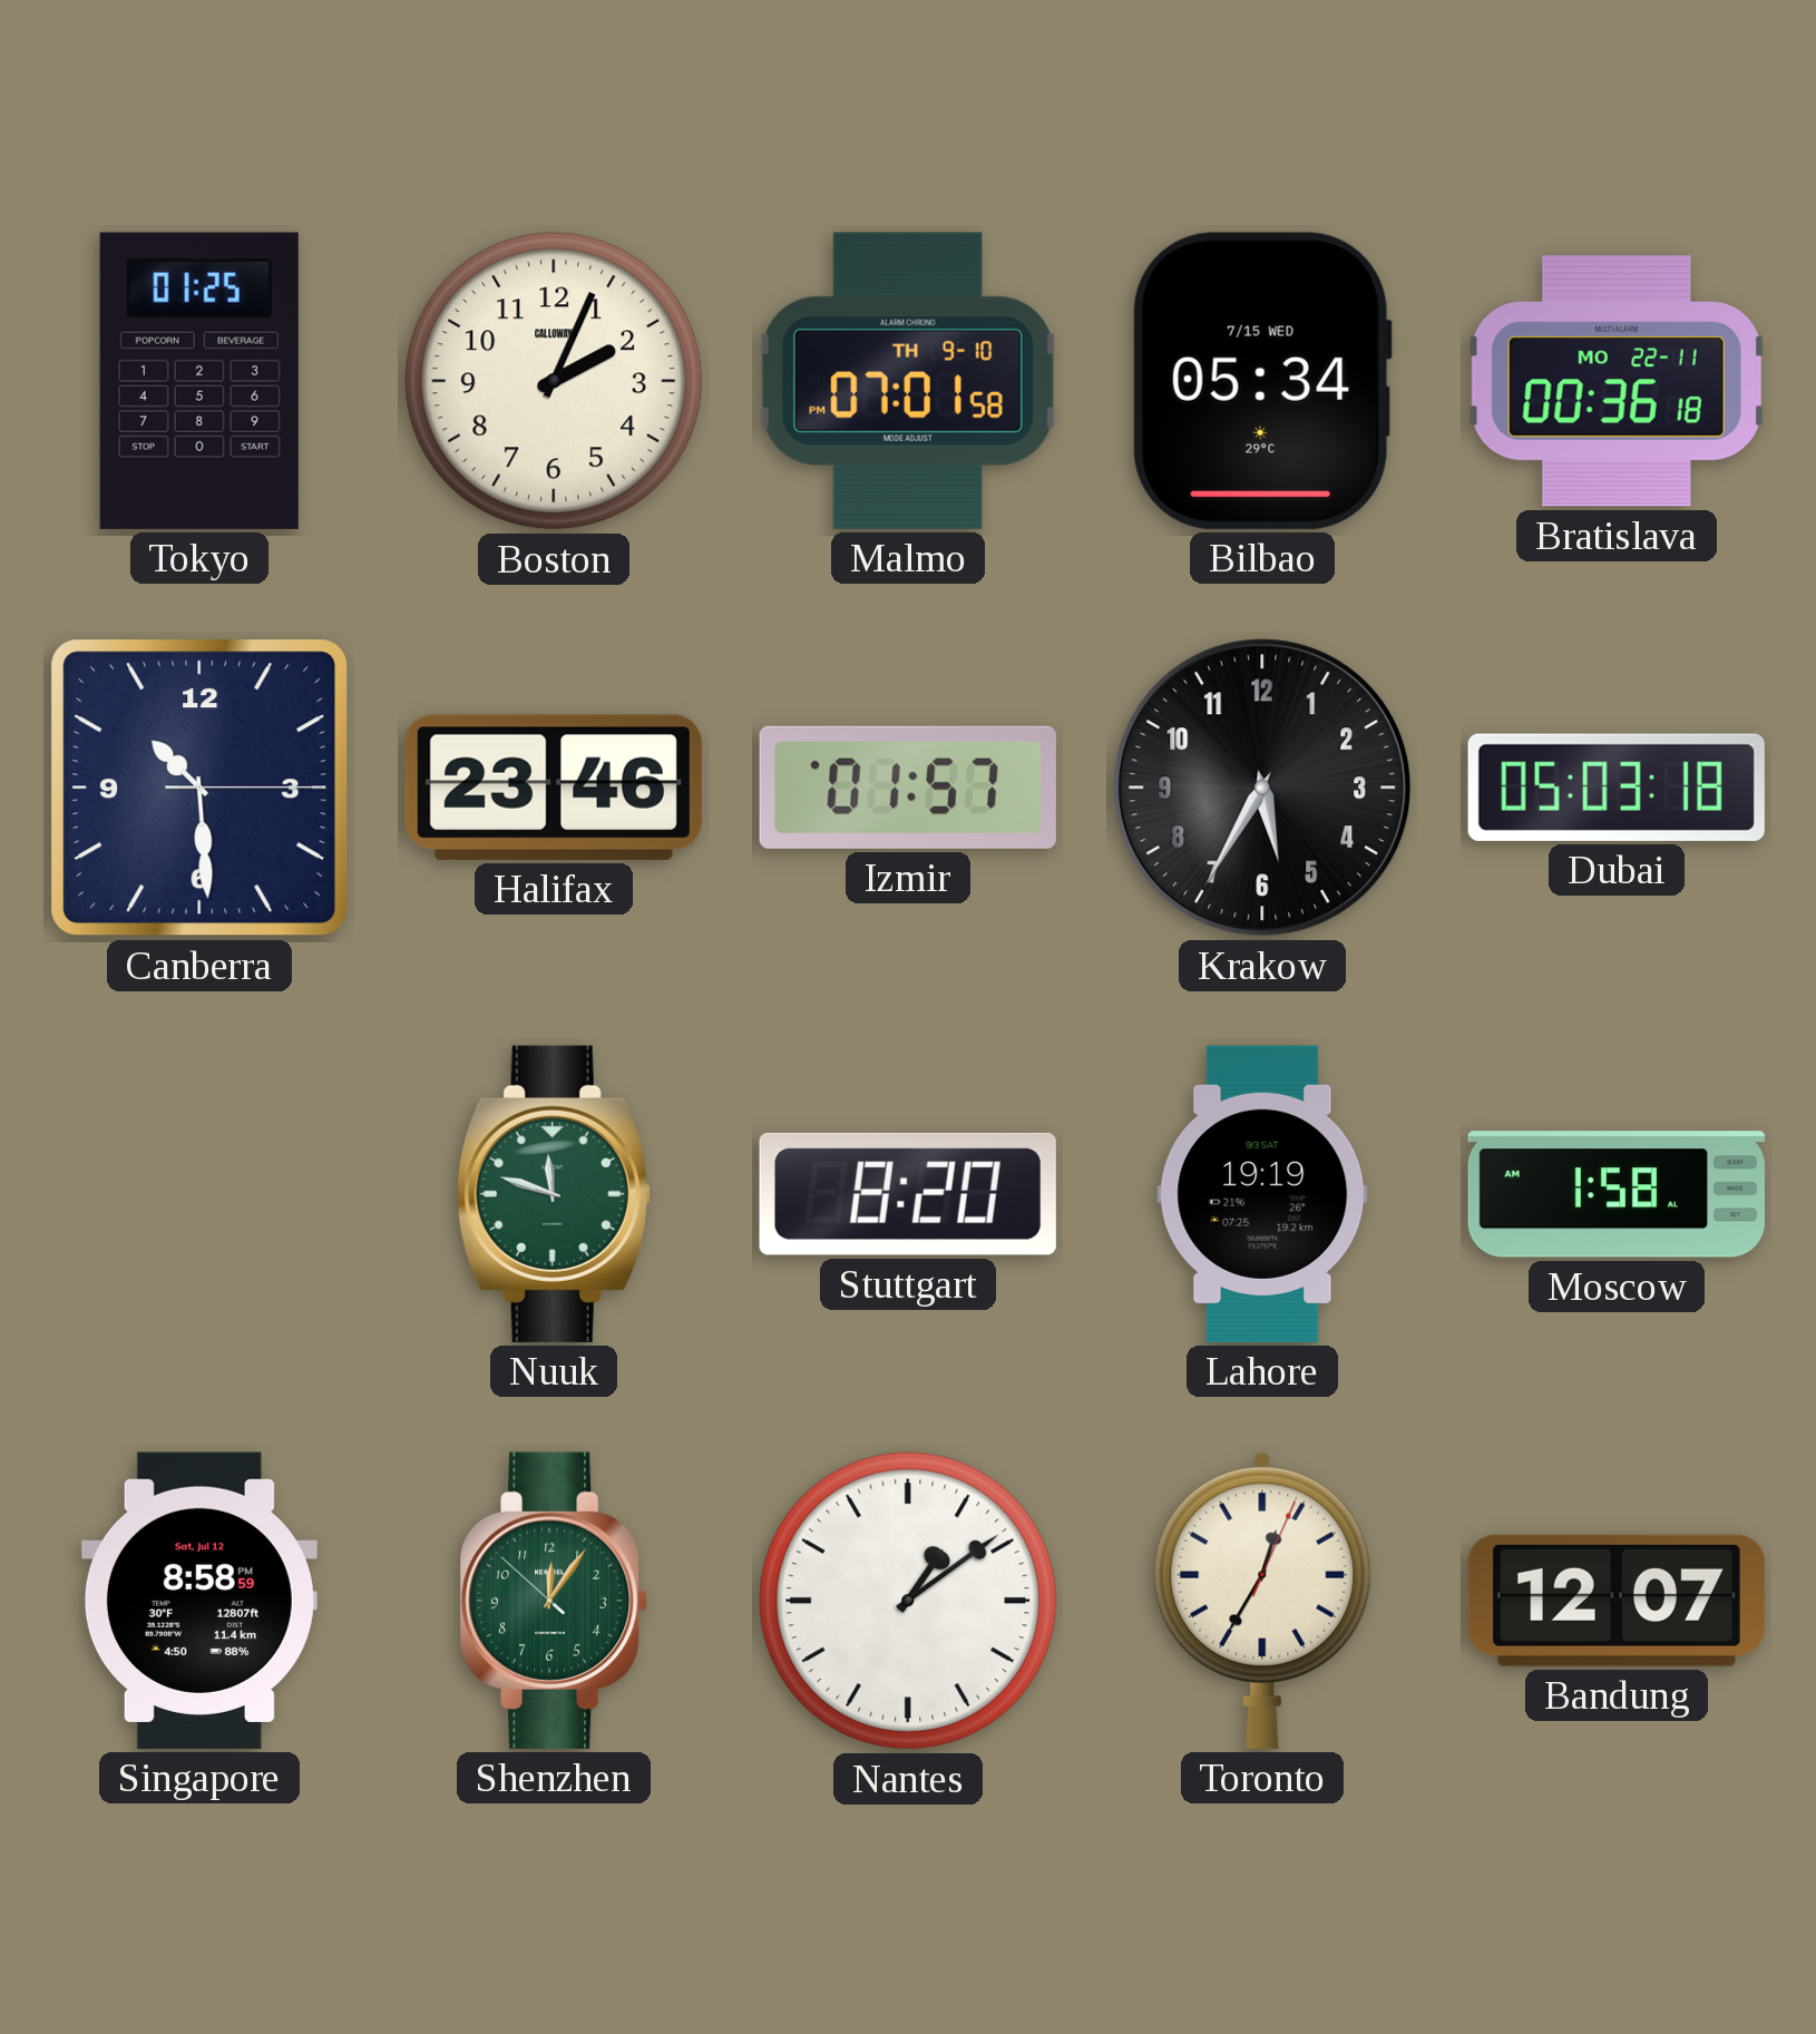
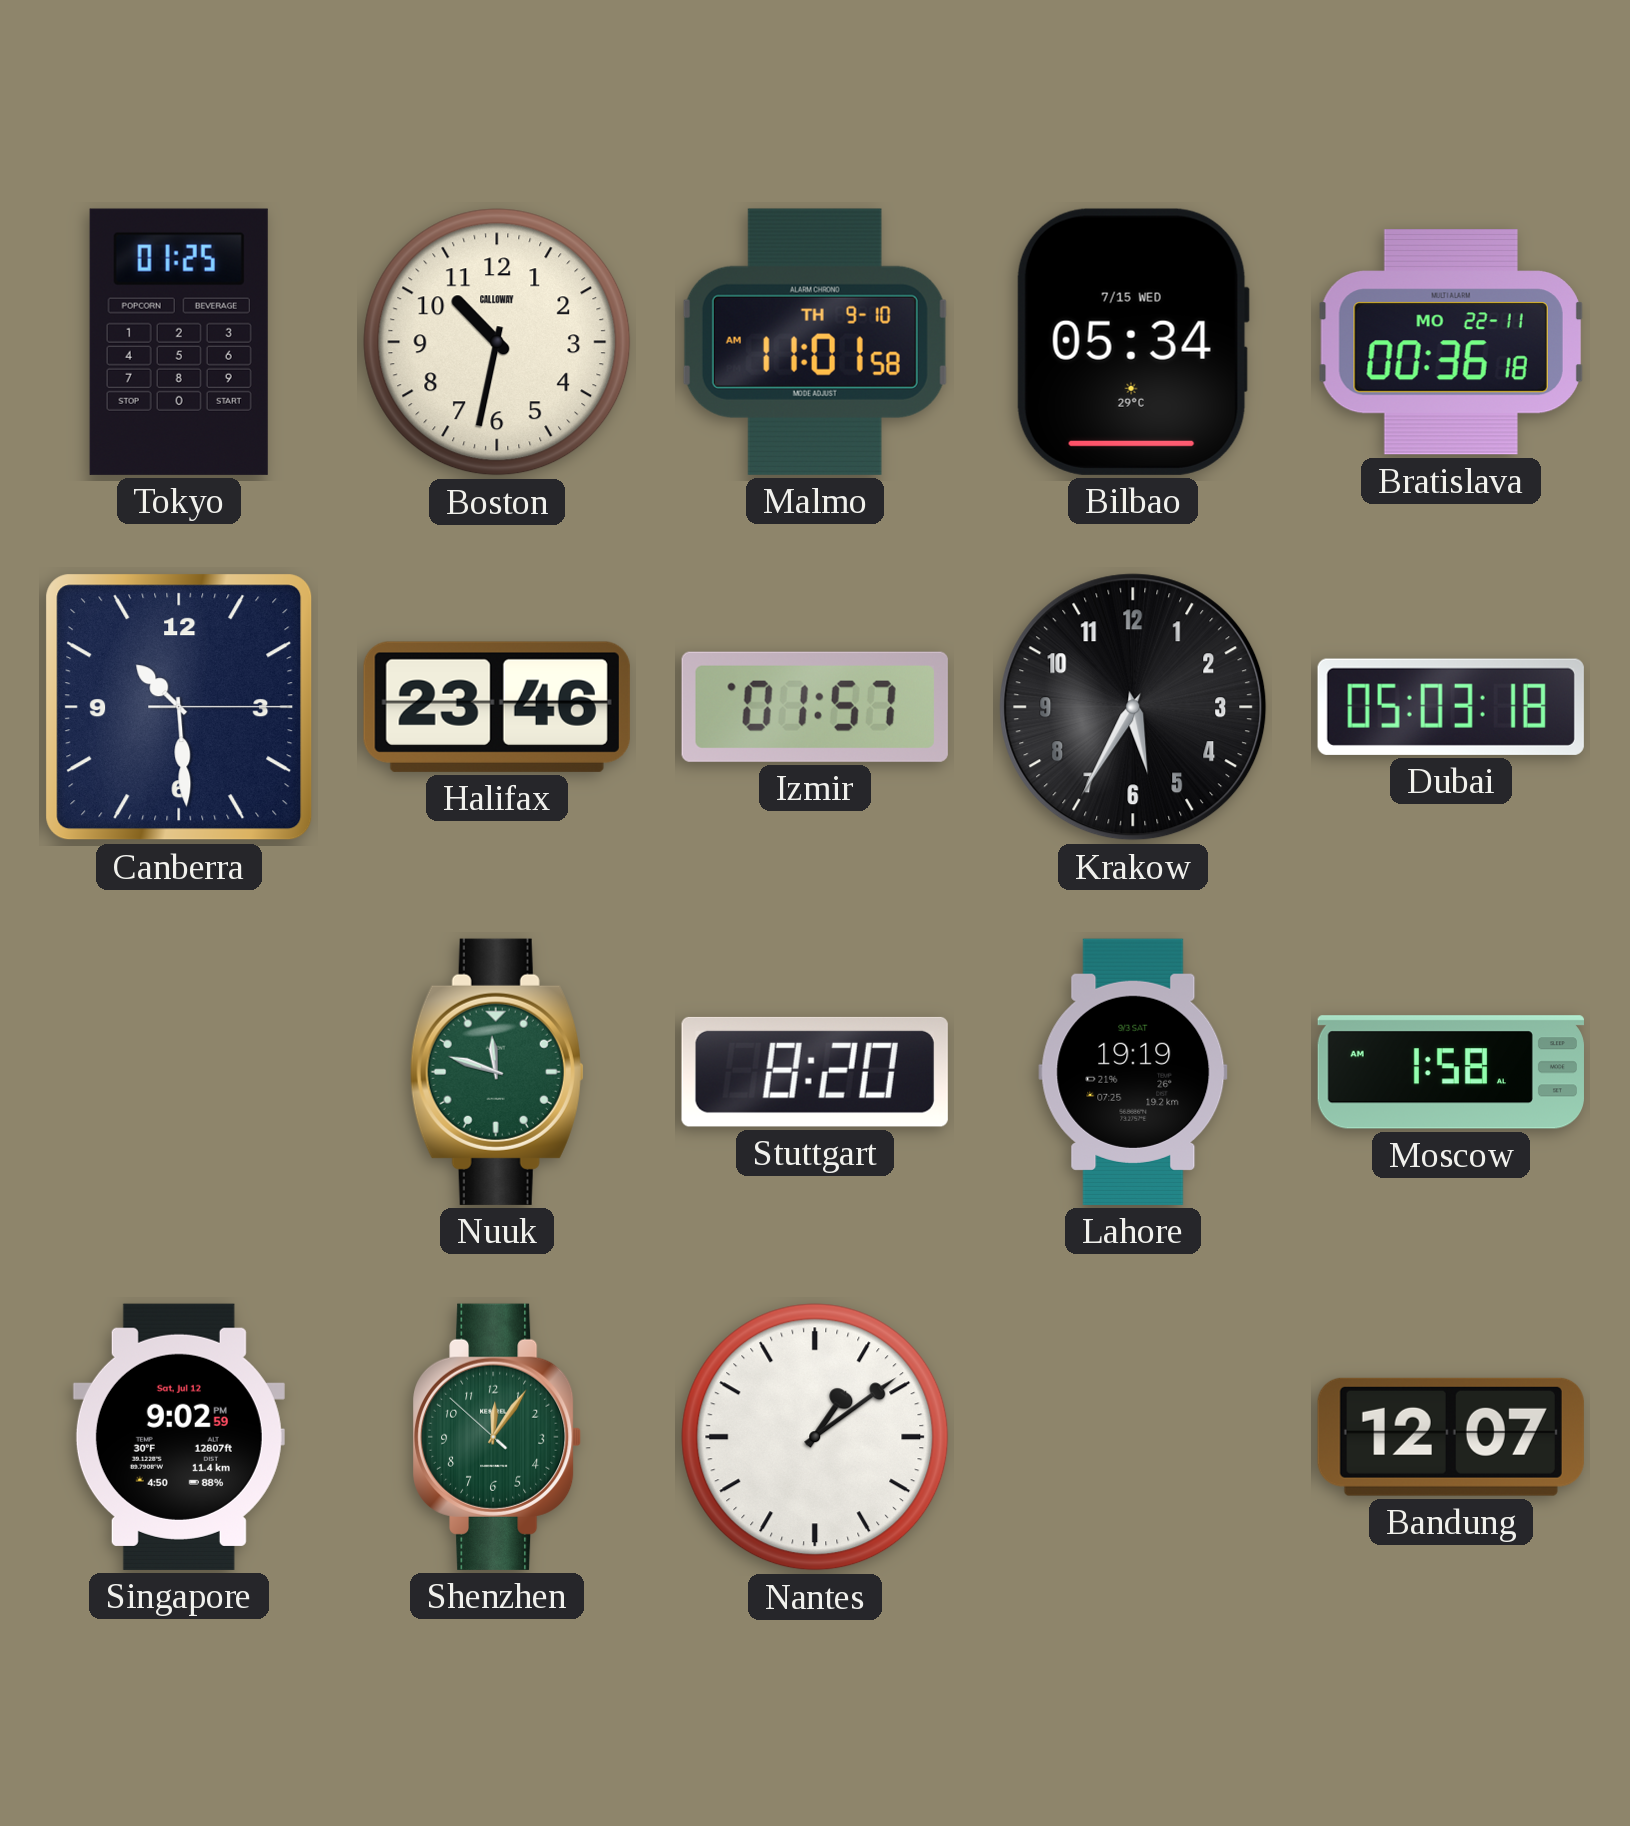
Boston: 2:04 -> 10:32
Malmo: 07:01 -> 11:01
Singapore: 8:58 -> 9:02
Toronto: 12:35 -> none
